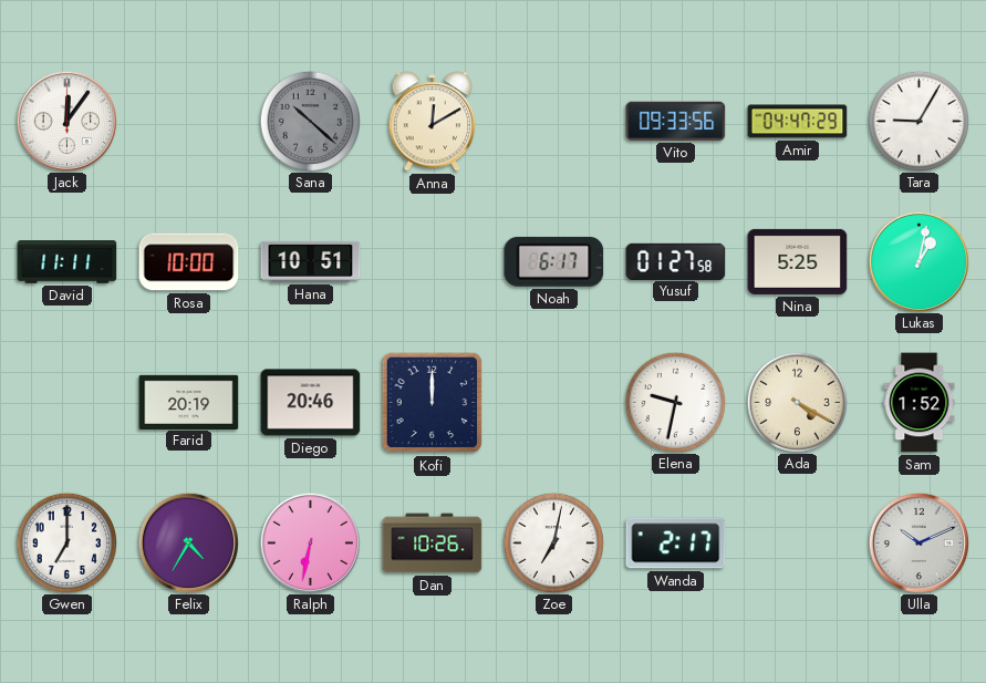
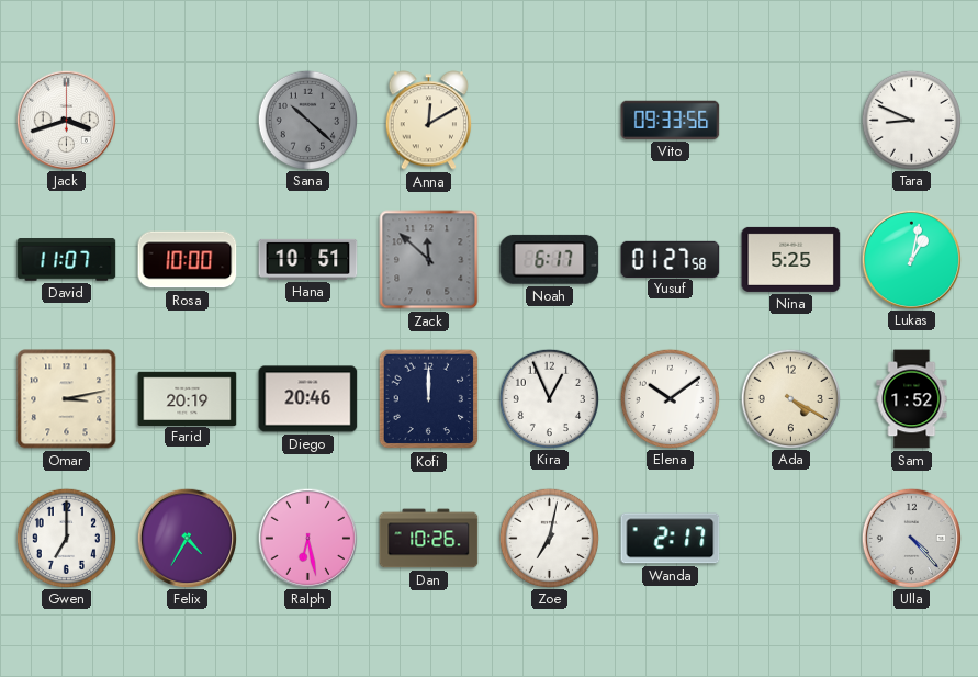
Jack: 12:06 -> 3:42
Amir: 04:47 -> none
Tara: 9:05 -> 8:49
David: 11:11 -> 11:07
Zack: none -> 11:52
Omar: none -> 3:13
Kira: none -> 12:56
Elena: 9:32 -> 10:09
Ralph: 6:32 -> 6:28
Ulla: 10:11 -> 4:23
